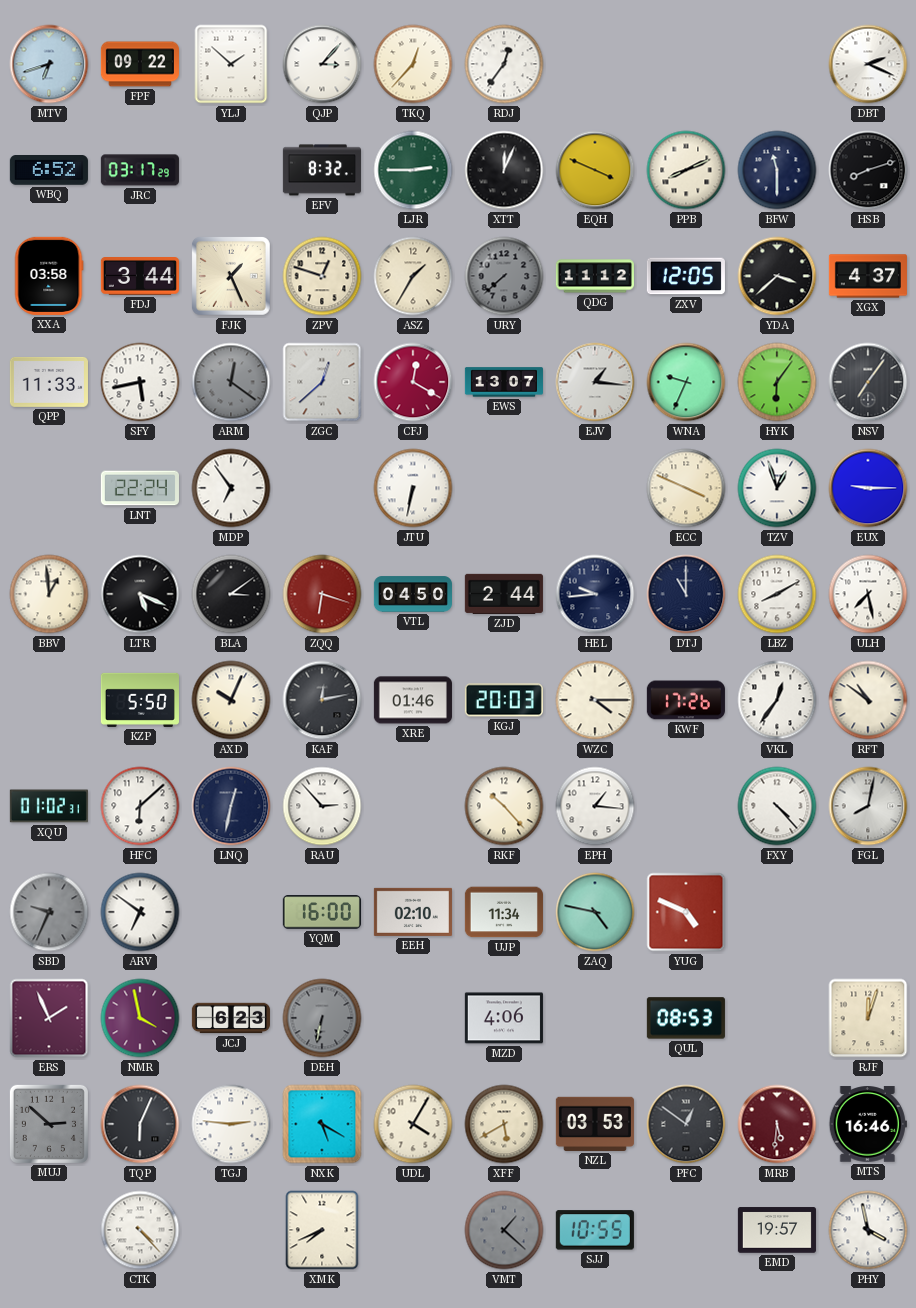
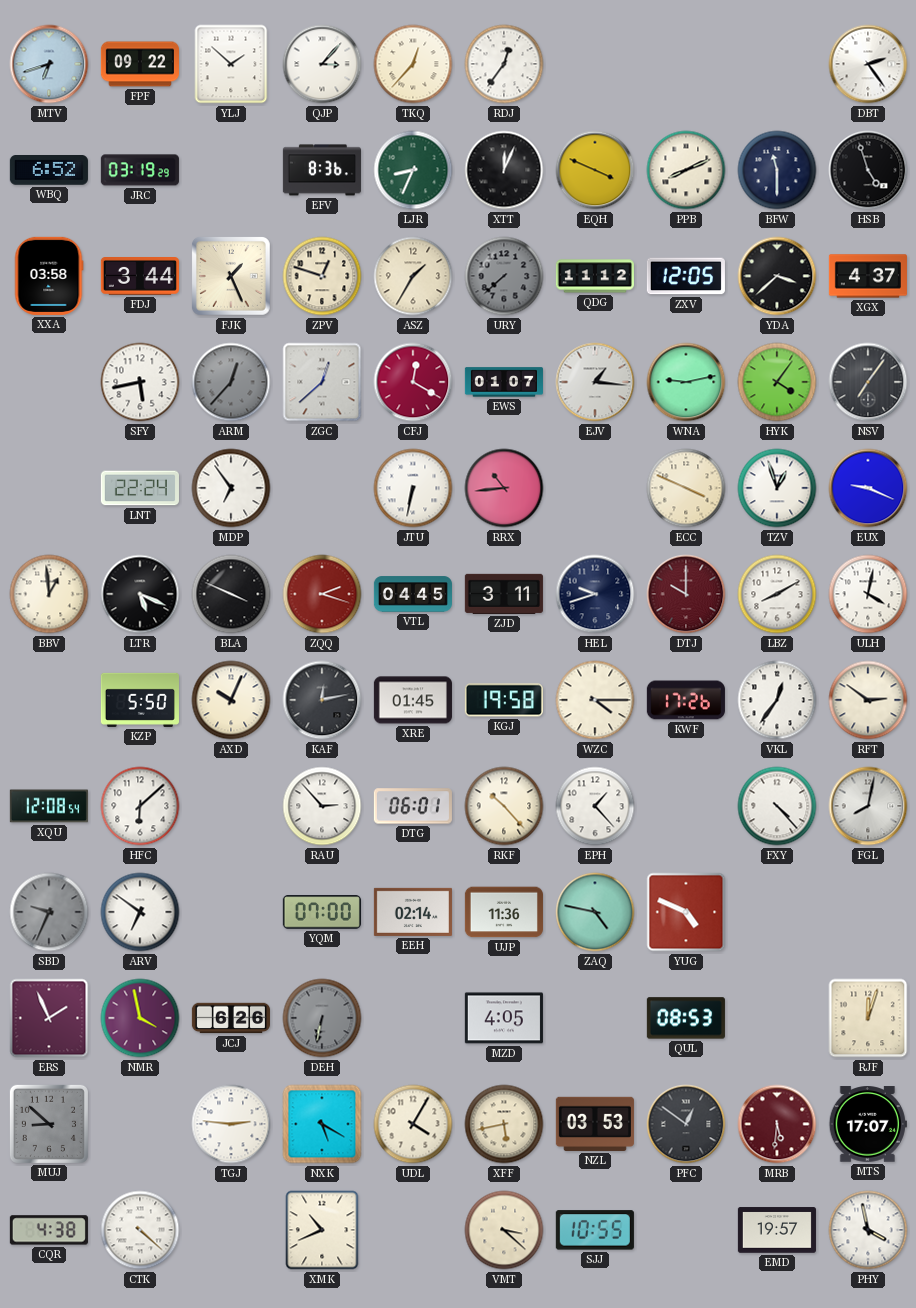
DBT: 2:19 -> 2:24
JRC: 03:17 -> 03:19
EFV: 8:32 -> 8:36
LJR: 2:45 -> 8:34
HSB: 8:12 -> 4:57
QPP: 11:33 -> none
ARM: 12:21 -> 12:37
EWS: 13:07 -> 01:07
WNA: 9:34 -> 9:13
HYK: 6:06 -> 4:06
RRX: none -> 10:44
EUX: 9:15 -> 9:19
BLA: 3:09 -> 3:49
ZQQ: 6:18 -> 2:18
VTL: 04:50 -> 04:45
ZJD: 2:44 -> 3:11
HEL: 9:44 -> 9:42
DTJ: 11:00 -> 10:00
DTJ dial: navy -> burgundy
ULH: 7:28 -> 4:02
XRE: 01:46 -> 01:45
KGJ: 20:03 -> 19:58
RFT: 10:51 -> 2:51
XQU: 01:02 -> 12:08
LNQ: 12:32 -> none
DTG: none -> 06:01
EPH: 1:16 -> 1:23
YQM: 16:00 -> 07:00
EEH: 02:10 -> 02:14
UJP: 11:34 -> 11:36
JCJ: 6:23 -> 6:26
MZD: 4:06 -> 4:05
MUJ: 2:52 -> 8:52
TQP: 6:04 -> none
XFF: 5:40 -> 5:43
MTS: 16:46 -> 17:07
CQR: none -> 4:38
CTK: 4:23 -> 4:22
XMK: 7:41 -> 10:41
VMT: 1:22 -> 3:22
VMT dial: grey -> cream
